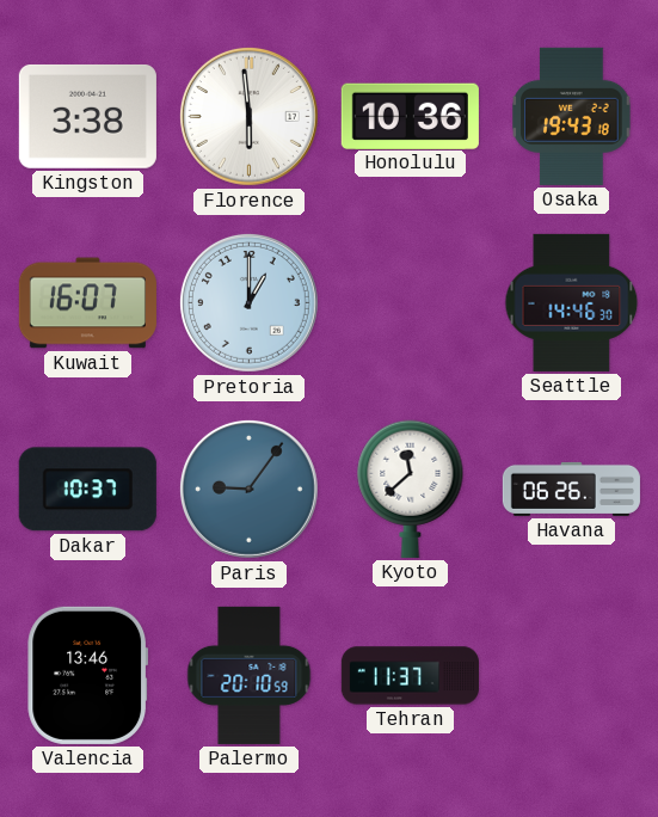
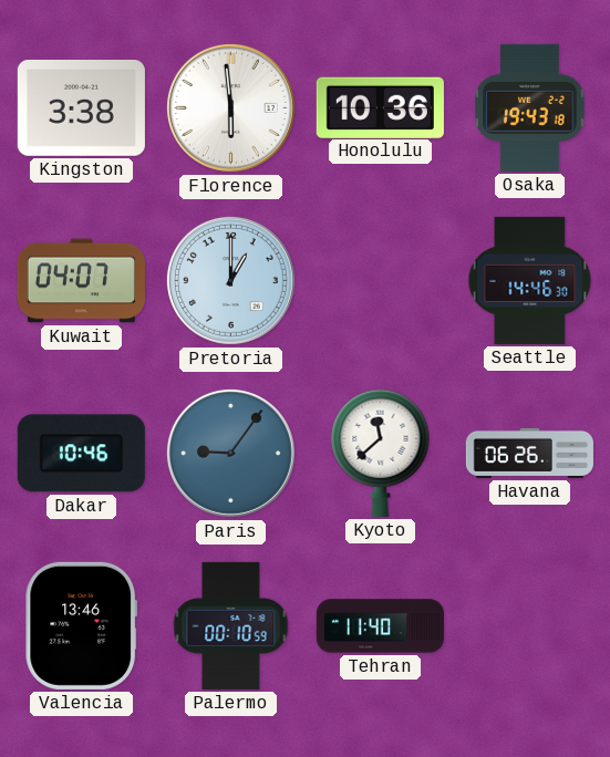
Kuwait: 16:07 -> 04:07
Dakar: 10:37 -> 10:46
Palermo: 20:10 -> 00:10
Tehran: 11:37 -> 11:40
